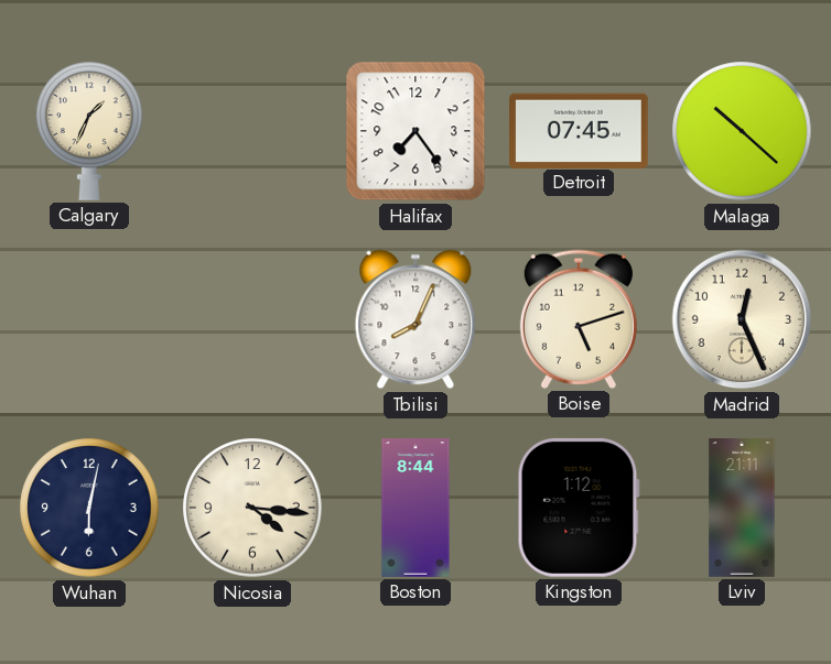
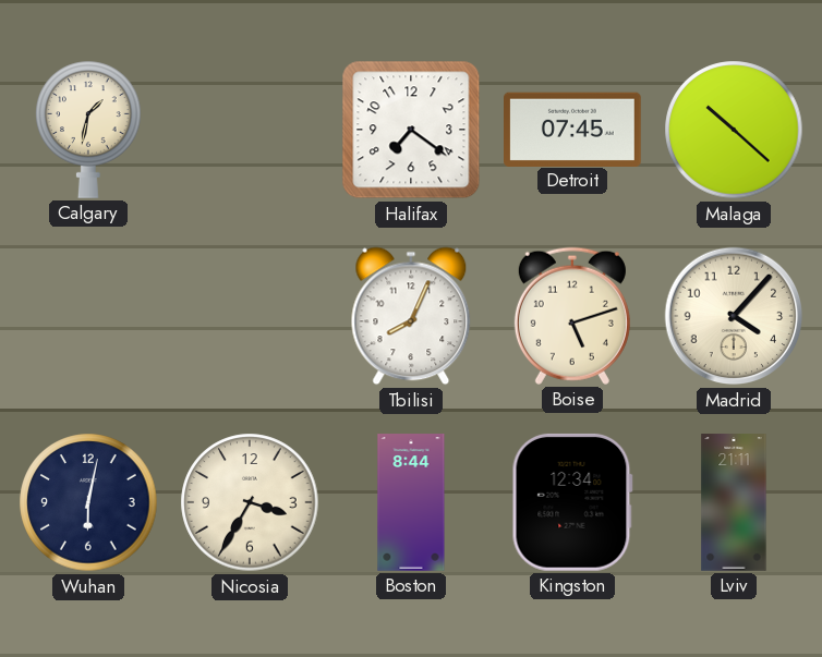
Calgary: 1:34 -> 1:32
Halifax: 7:24 -> 7:21
Madrid: 12:26 -> 4:07
Nicosia: 4:16 -> 3:35
Kingston: 1:12 -> 12:34
